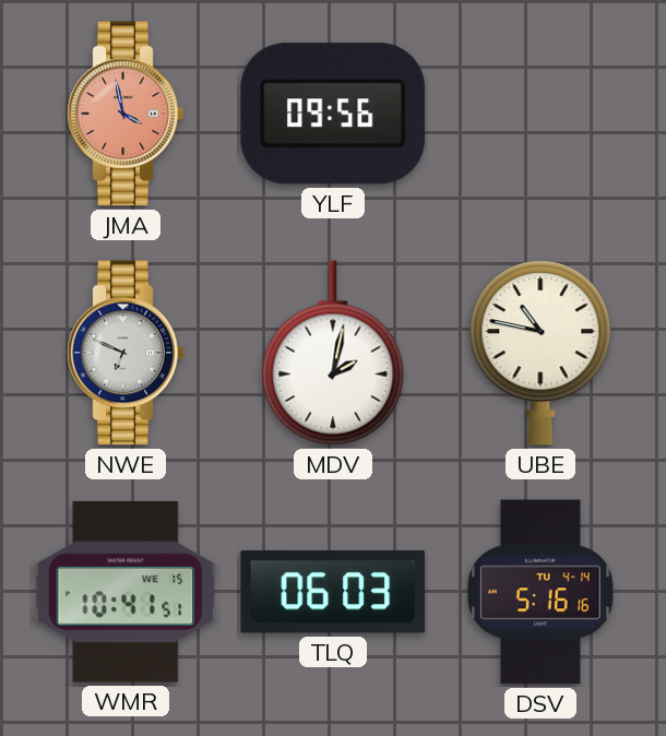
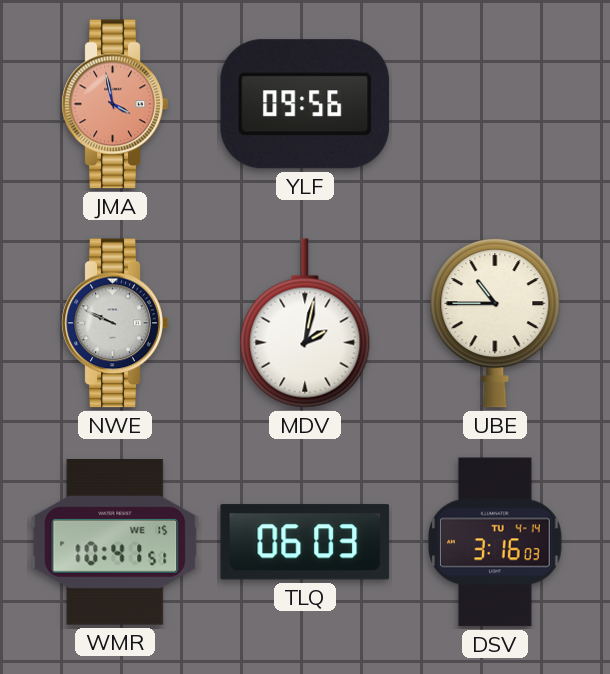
NWE: 6:49 -> 9:49
UBE: 10:47 -> 10:45
DSV: 5:16 -> 3:16
